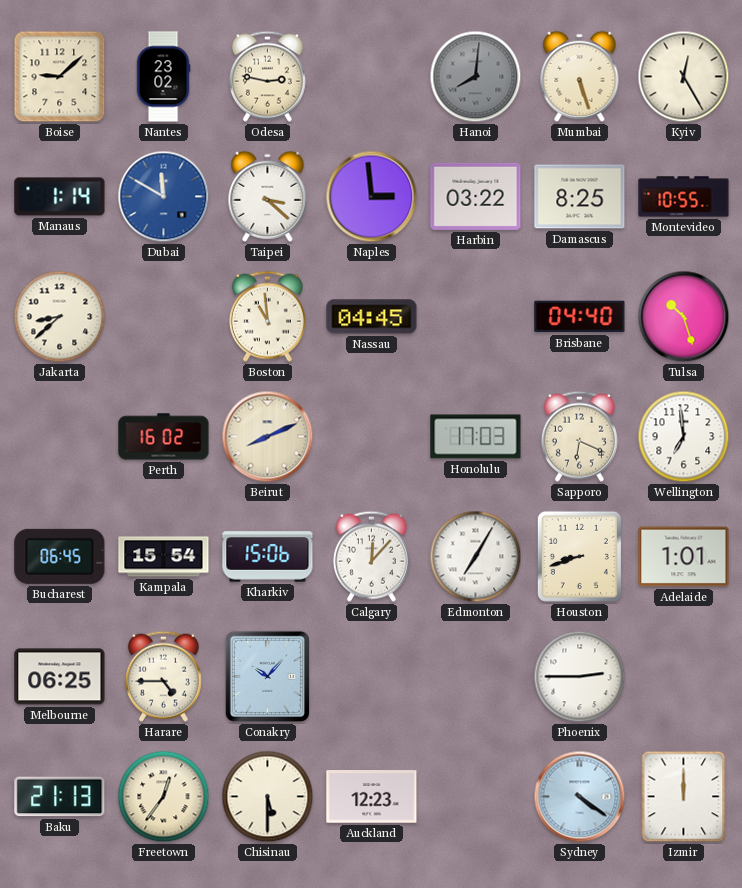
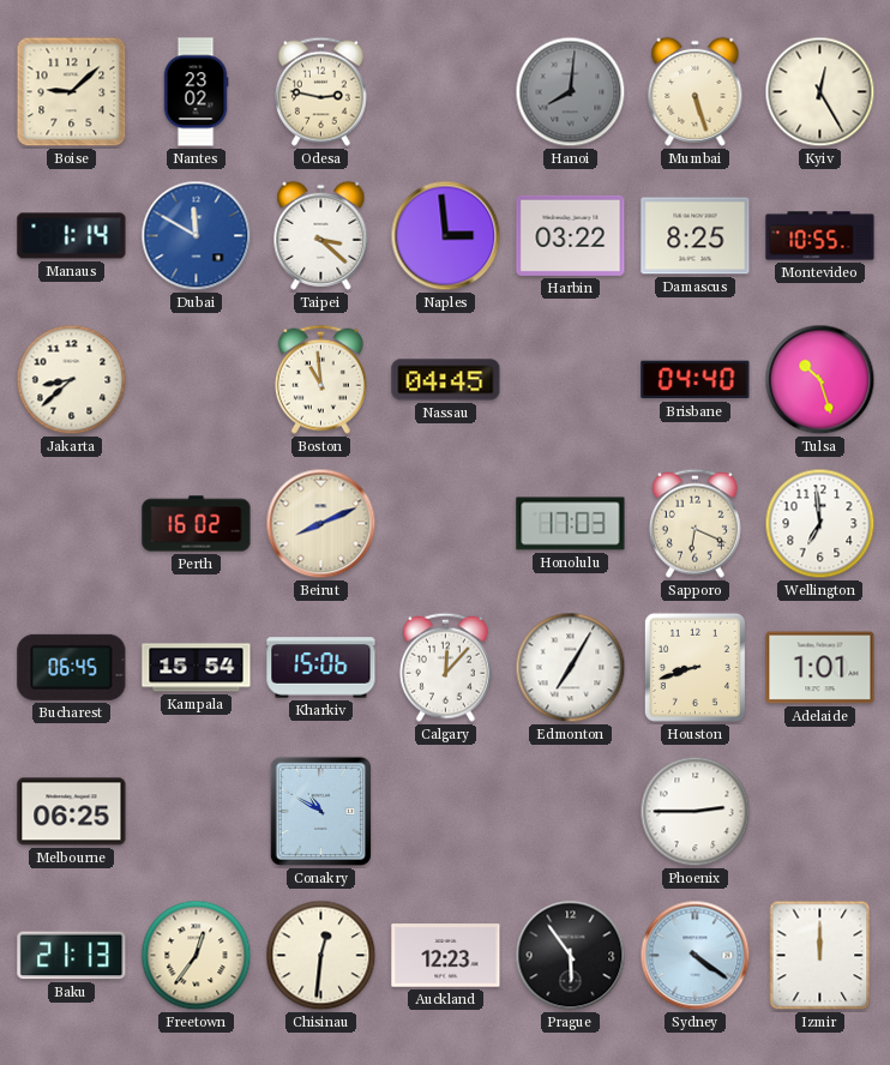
Harare: 4:45 -> none
Conakry: 10:07 -> 10:50
Chisinau: 5:30 -> 12:31
Prague: none -> 5:54
